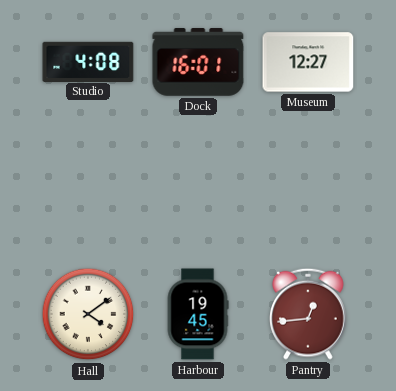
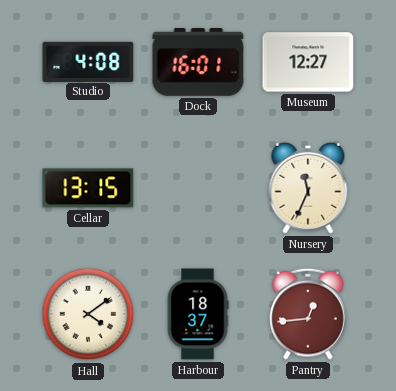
Cellar: none -> 13:15
Nursery: none -> 11:34
Harbour: 19:45 -> 18:37
